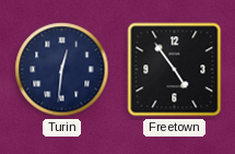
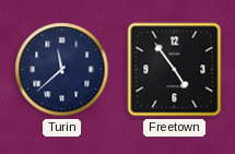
Turin: 12:31 -> 11:38
